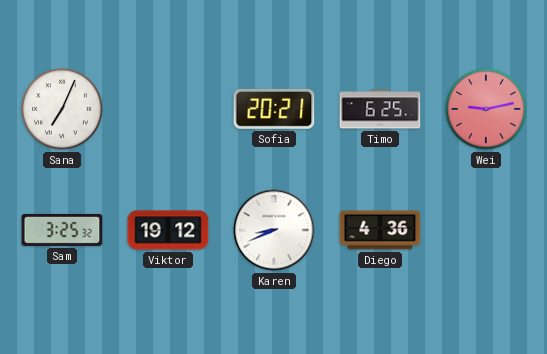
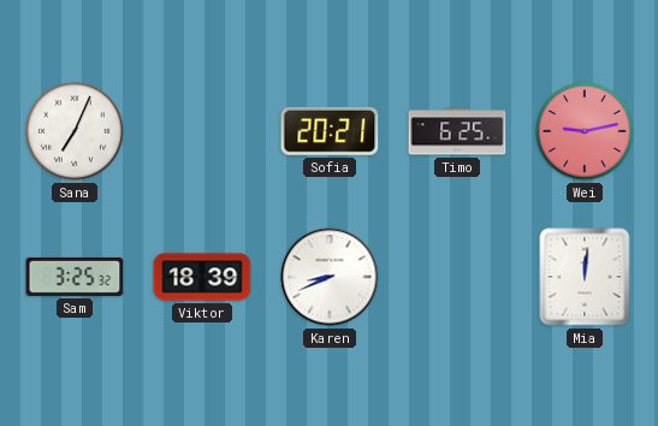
Viktor: 19:12 -> 18:39
Diego: 4:36 -> none
Mia: none -> 12:01
